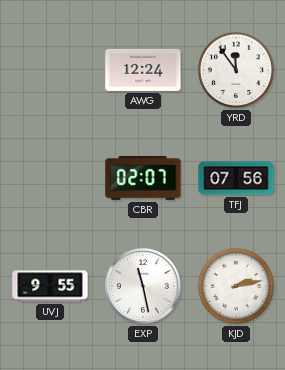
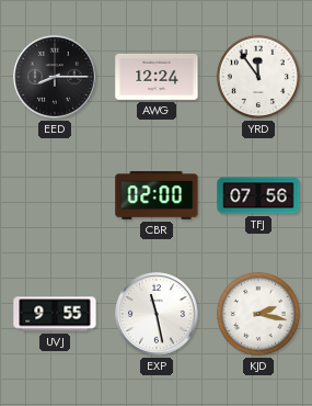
EED: none -> 8:15
CBR: 02:07 -> 02:00
KJD: 2:13 -> 2:17
